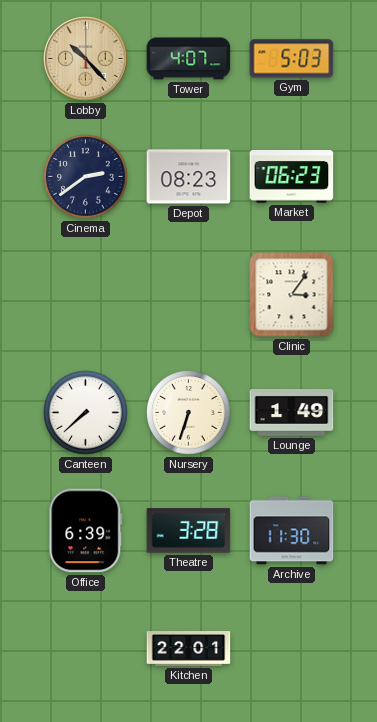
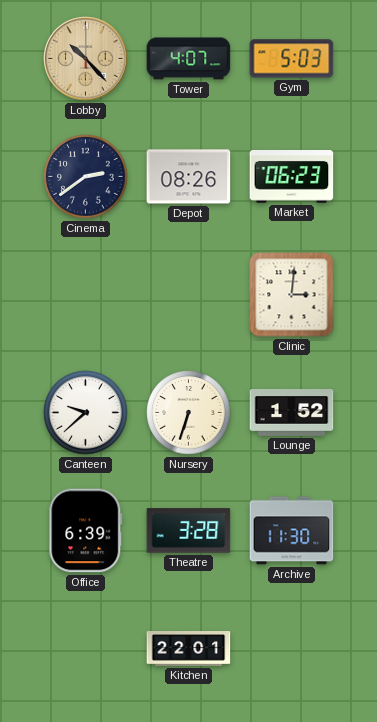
Depot: 08:23 -> 08:26
Clinic: 3:06 -> 3:01
Canteen: 7:38 -> 9:38
Lounge: 1:49 -> 1:52
